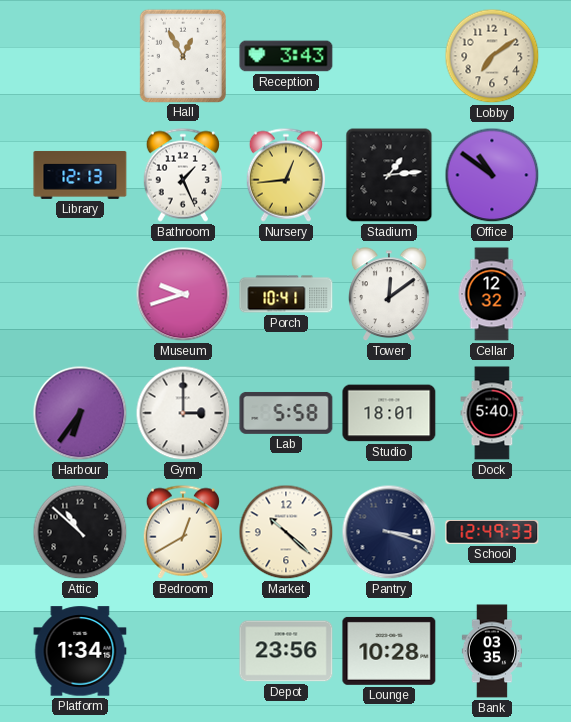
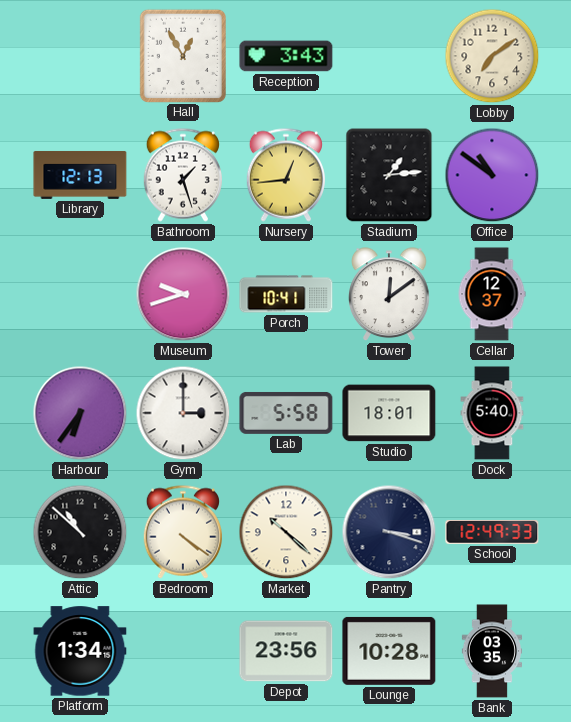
Bathroom: 1:26 -> 1:27
Cellar: 12:32 -> 12:37
Bedroom: 12:40 -> 4:21
